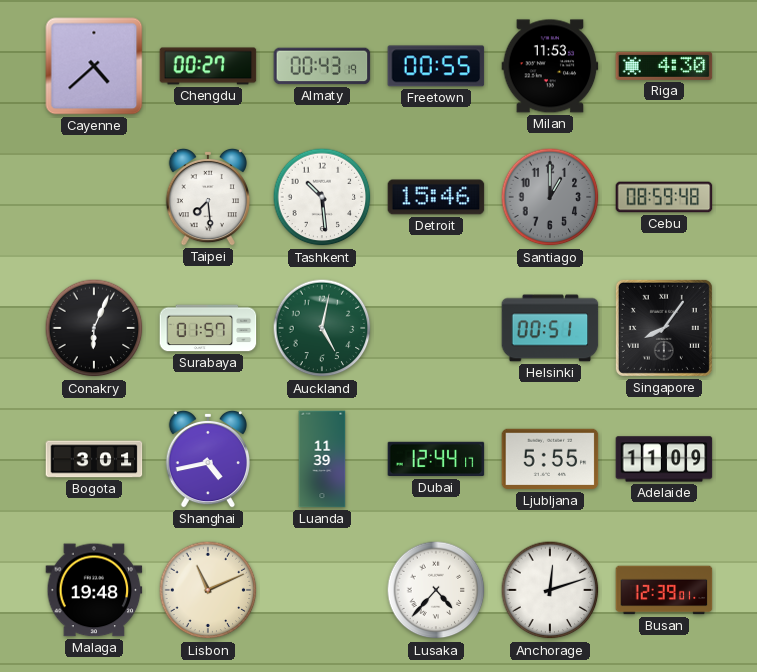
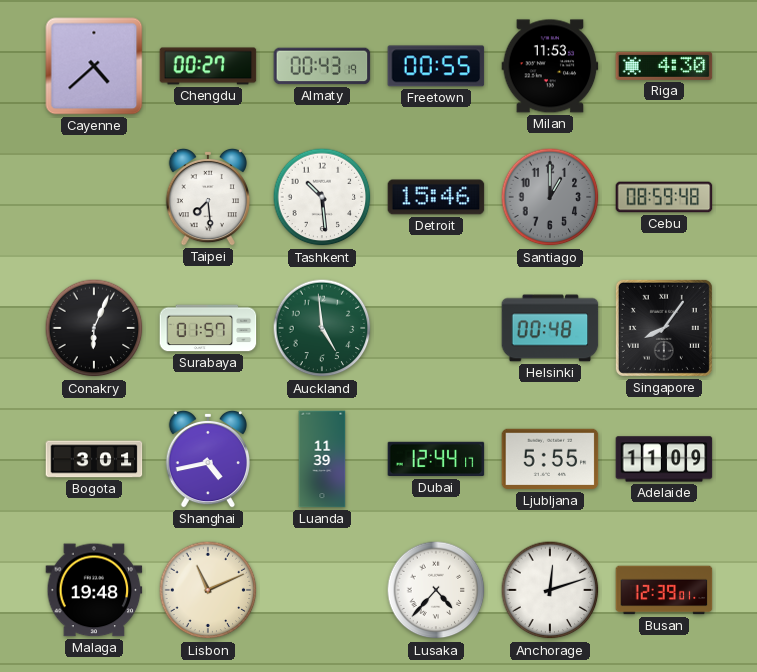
Auckland: 5:02 -> 4:59
Helsinki: 00:51 -> 00:48
